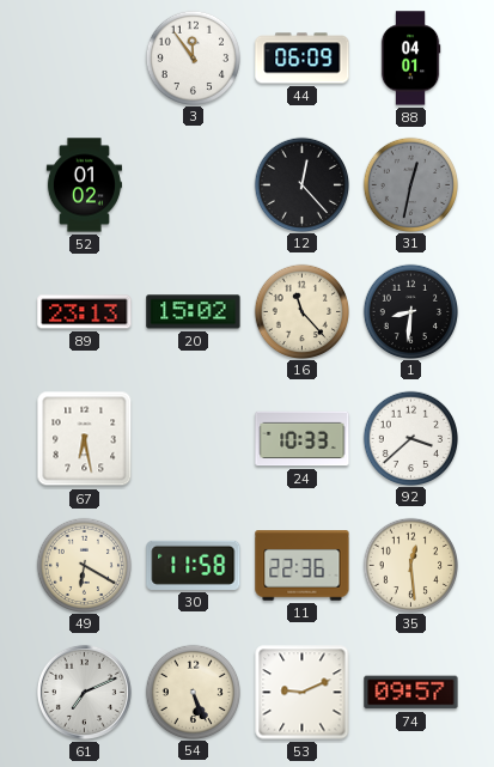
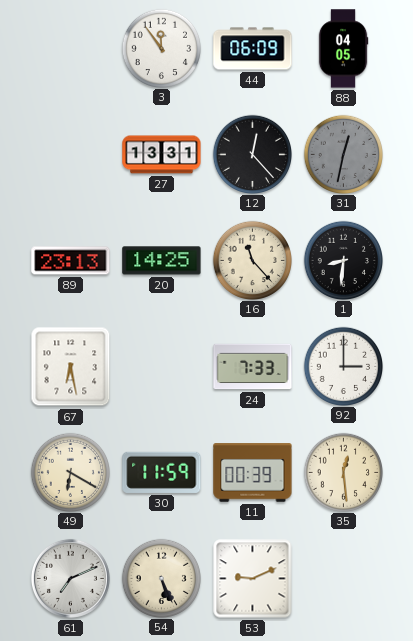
88: 04:01 -> 04:05
52: 01:02 -> none
27: none -> 13:31
20: 15:02 -> 14:25
24: 10:33 -> 7:33
92: 3:38 -> 3:00
30: 11:58 -> 11:59
11: 22:36 -> 00:39
74: 09:57 -> none
